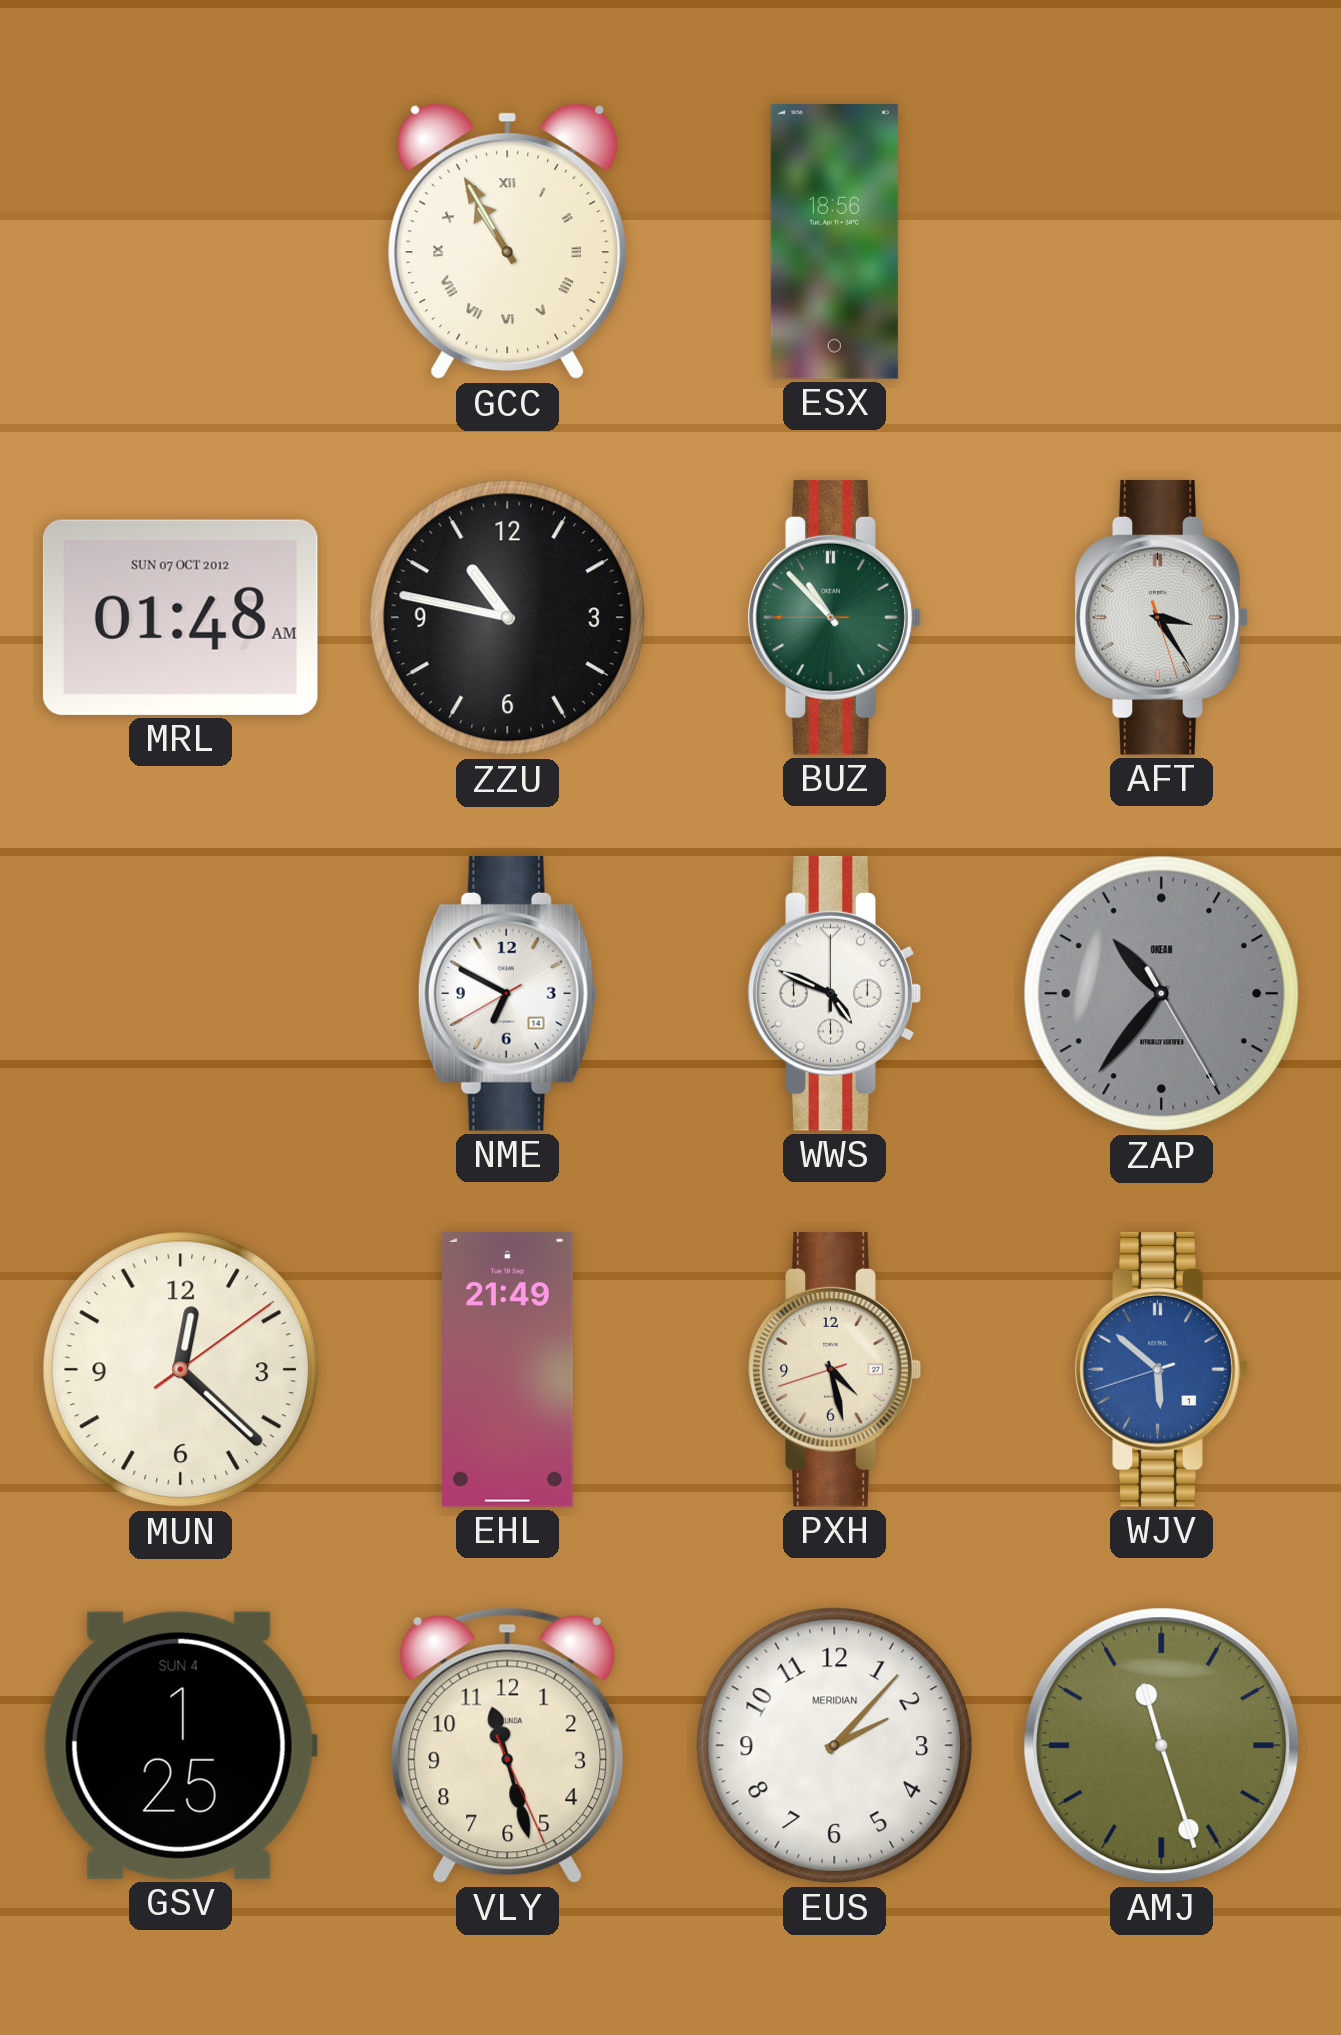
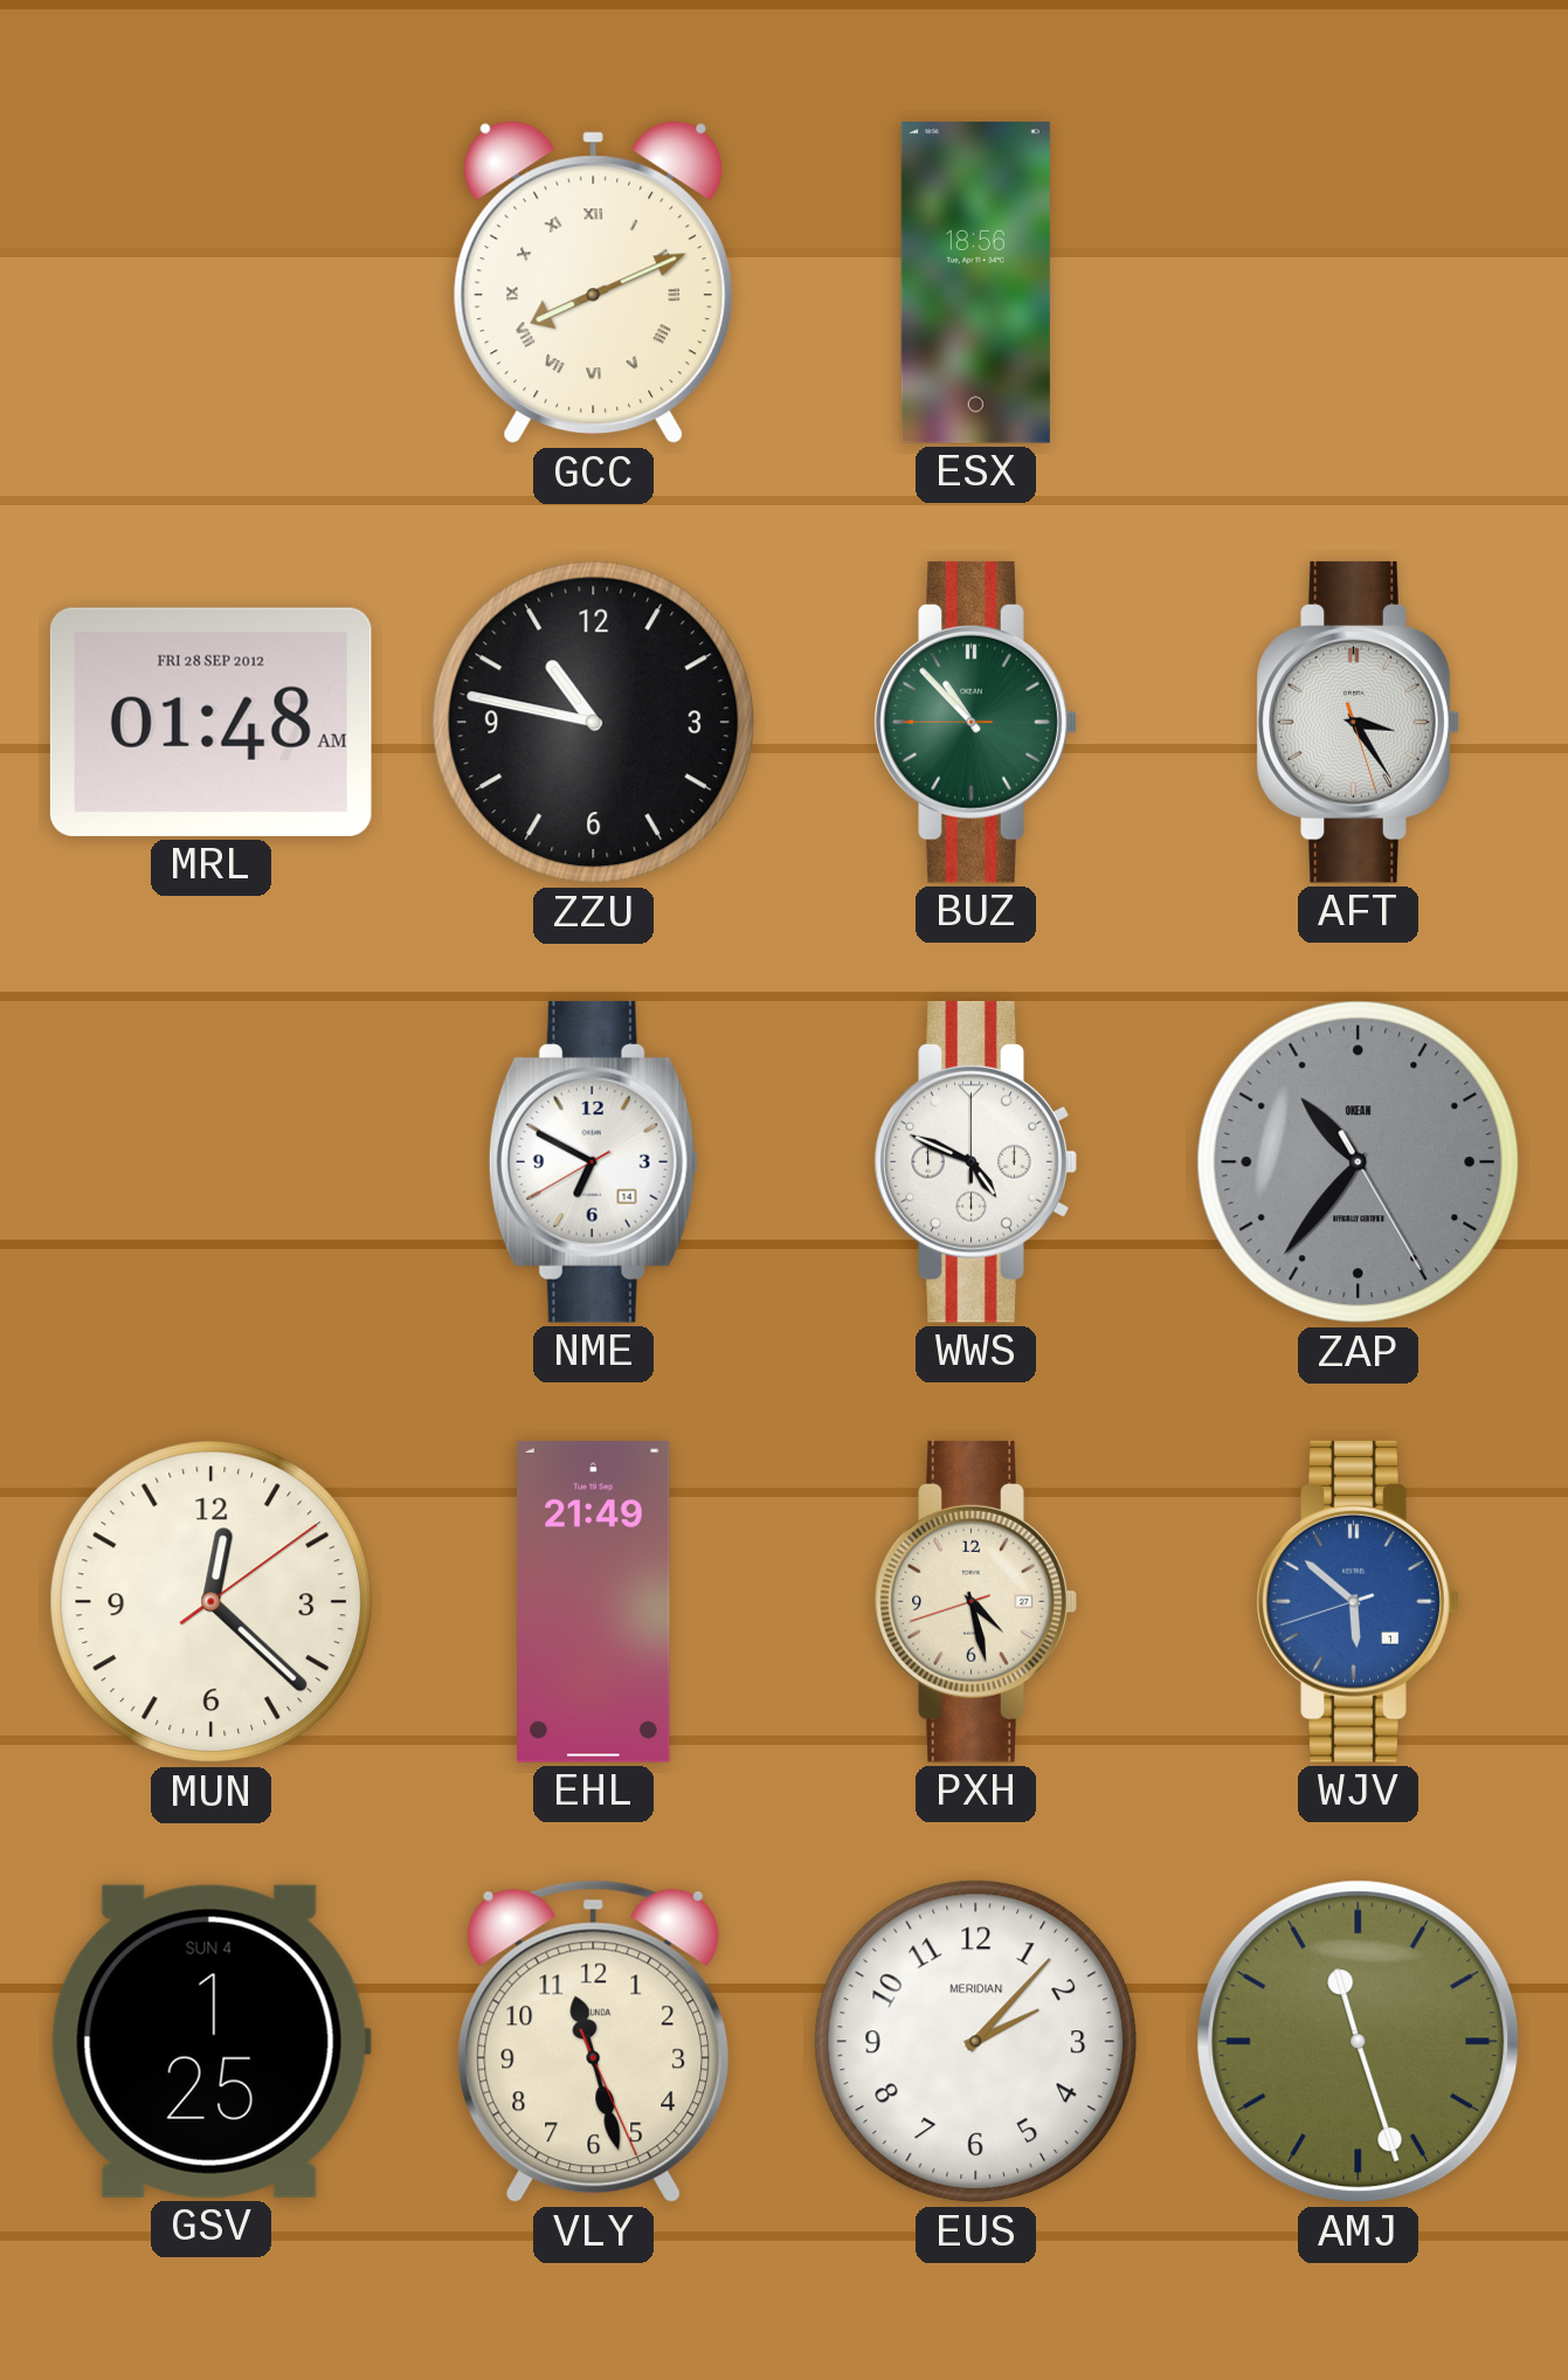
GCC: 10:55 -> 8:11
MRL date: SUN 07 OCT 2012 -> FRI 28 SEP 2012
